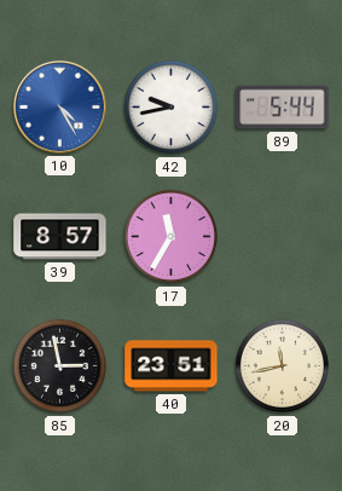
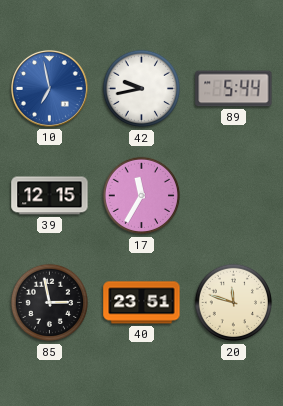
10: 4:25 -> 6:58
39: 8:57 -> 12:15
20: 11:43 -> 11:48
